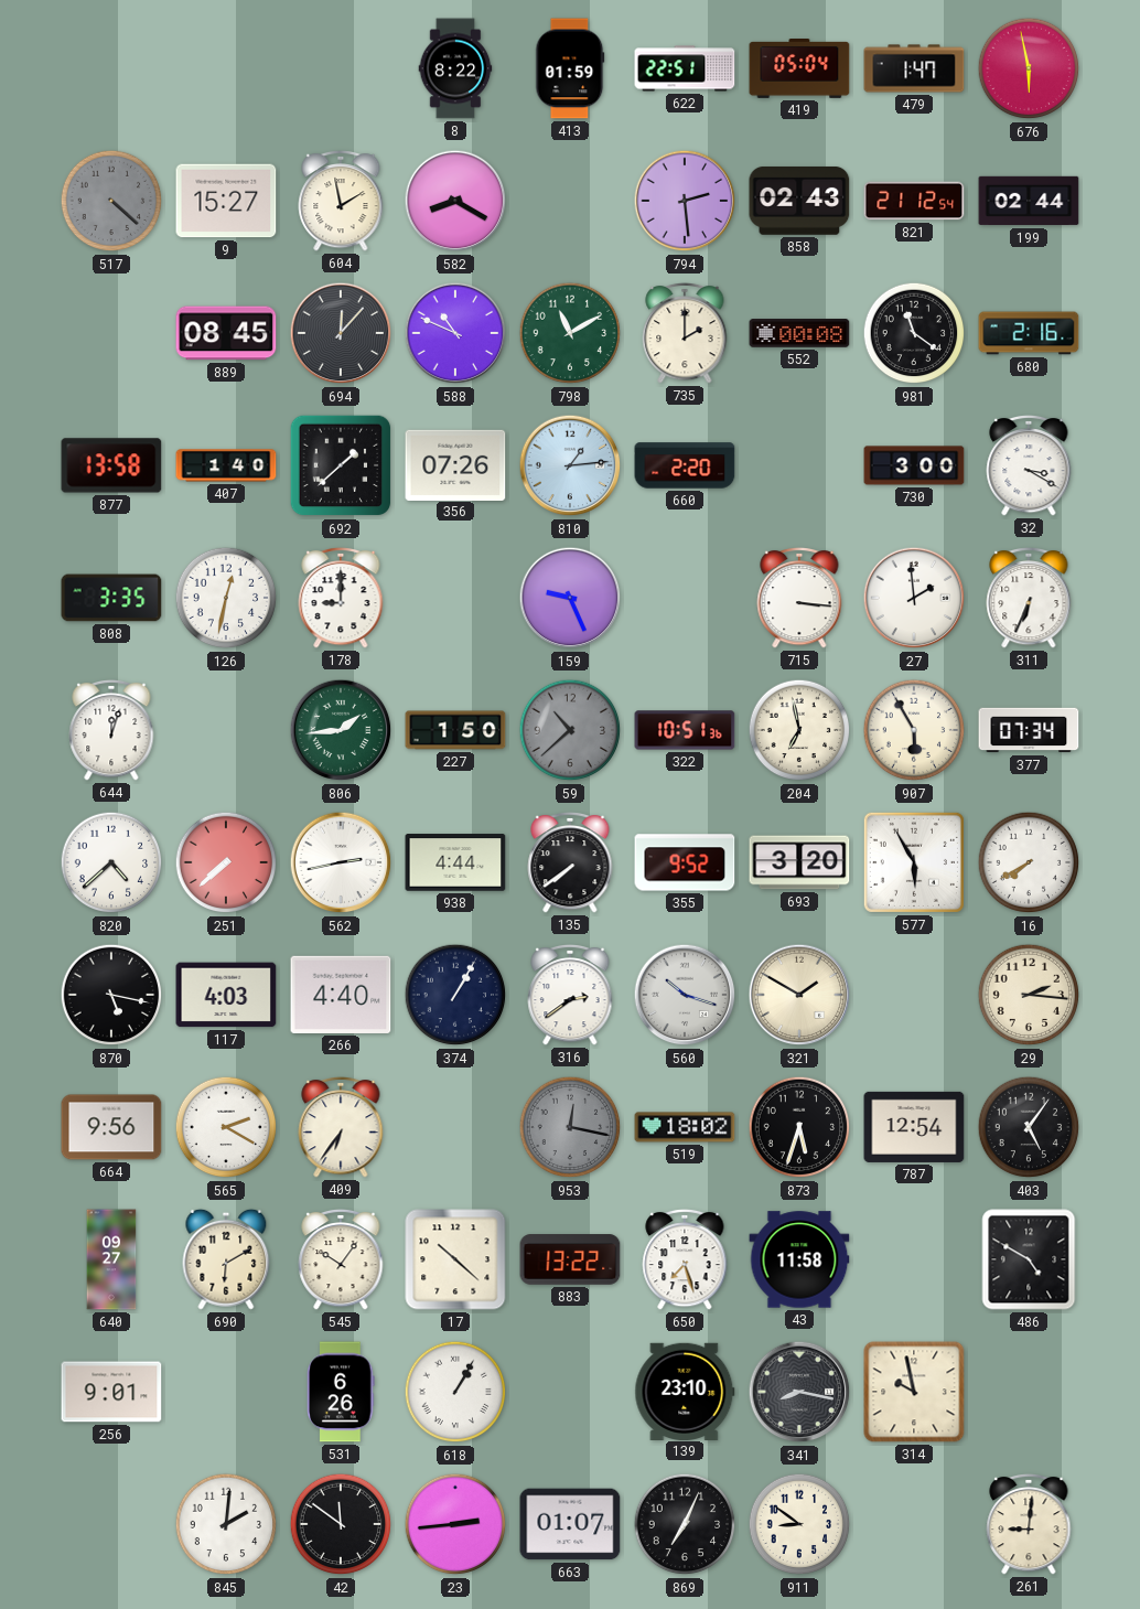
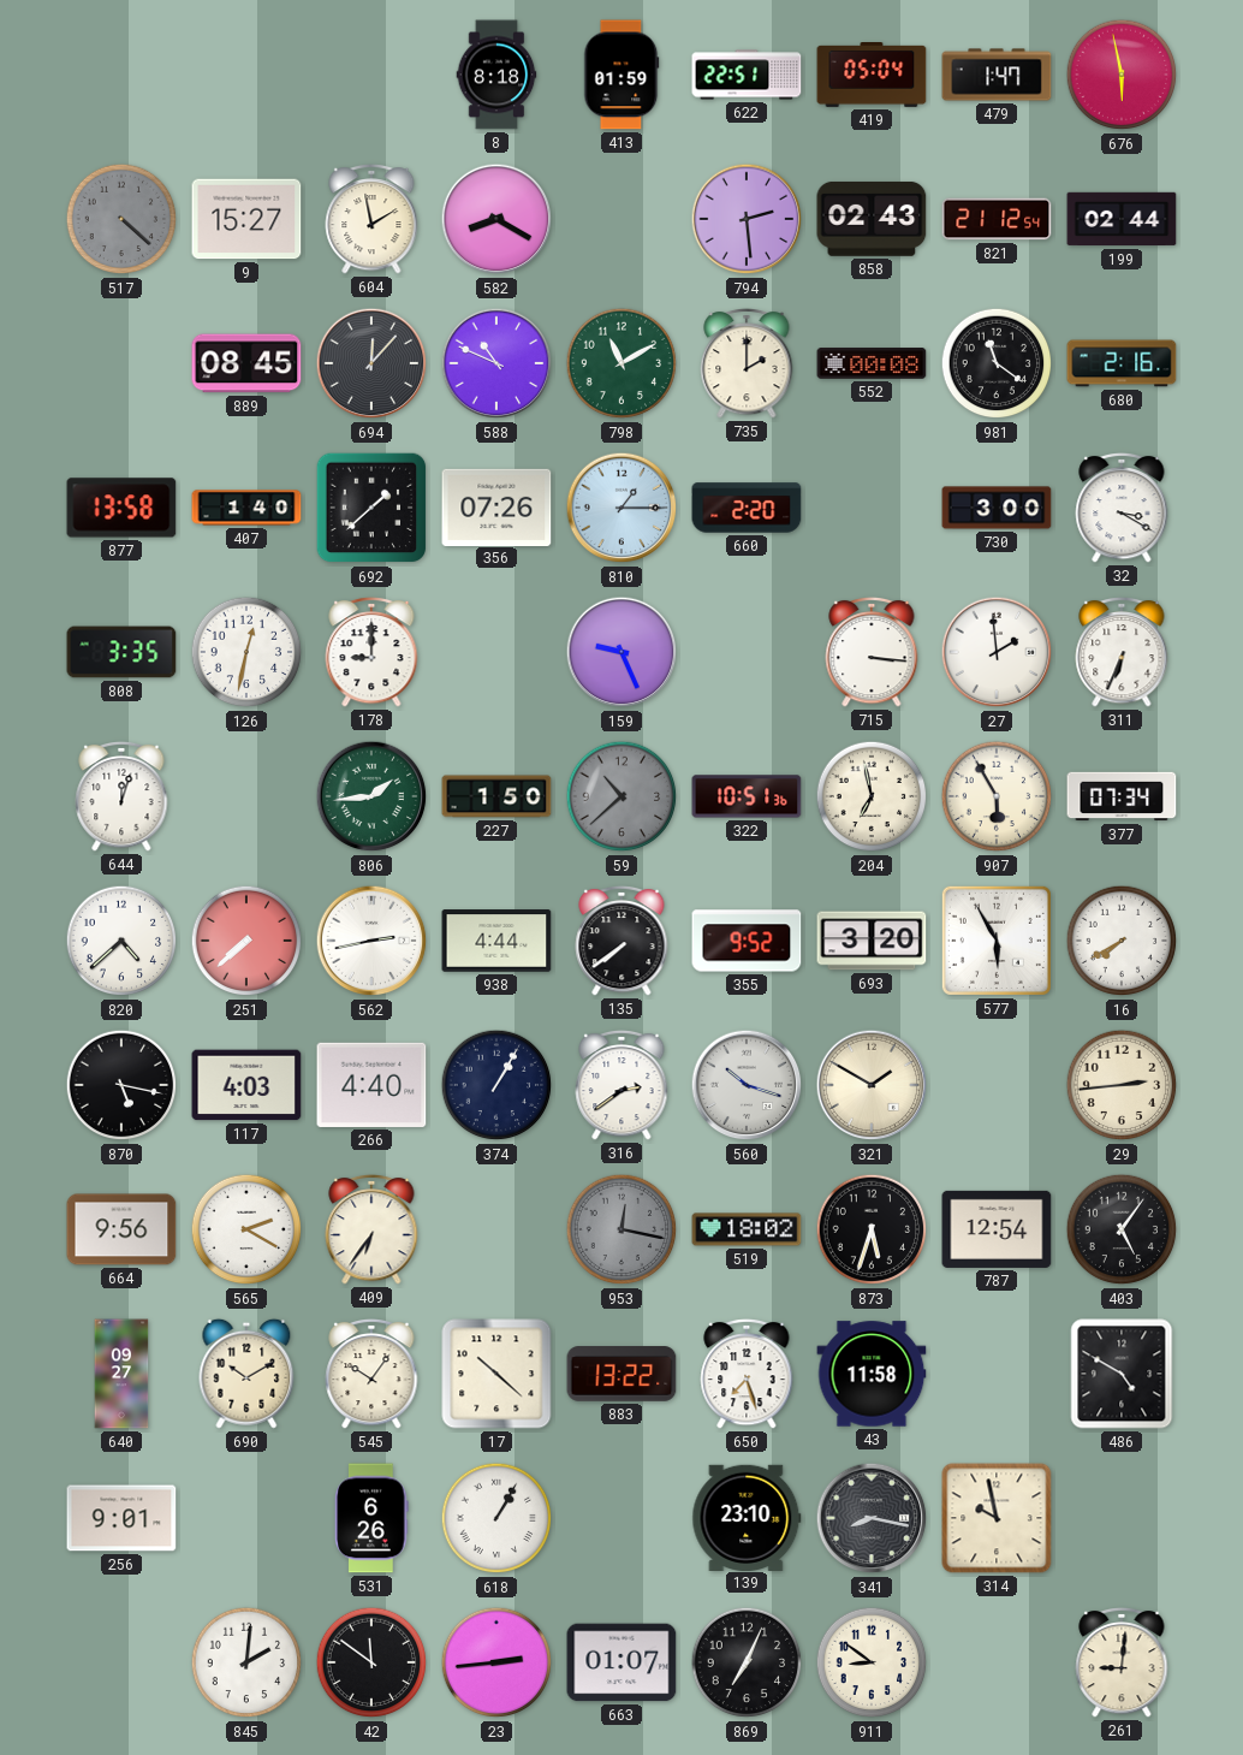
8: 8:22 -> 8:18
810: 1:14 -> 1:15
29: 2:16 -> 2:44
690: 6:10 -> 10:10
